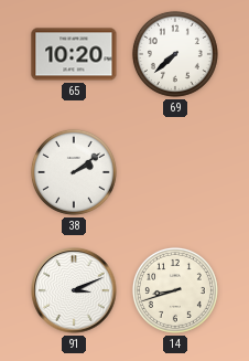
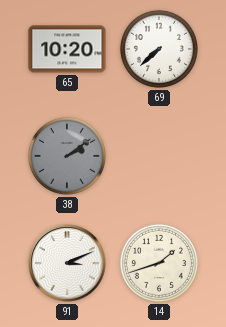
38 dial: white -> grey
14: 8:42 -> 1:42
